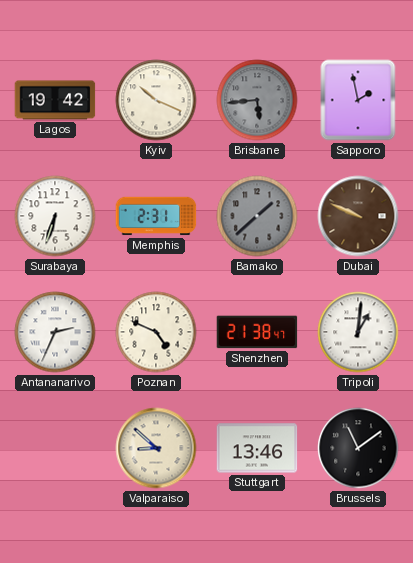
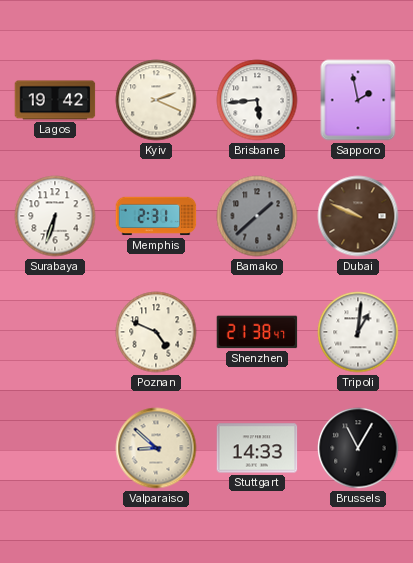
Kyiv: 10:19 -> 2:19
Brisbane dial: grey -> white
Antananarivo: 2:34 -> none
Stuttgart: 13:46 -> 14:33
Brussels: 11:09 -> 11:05
